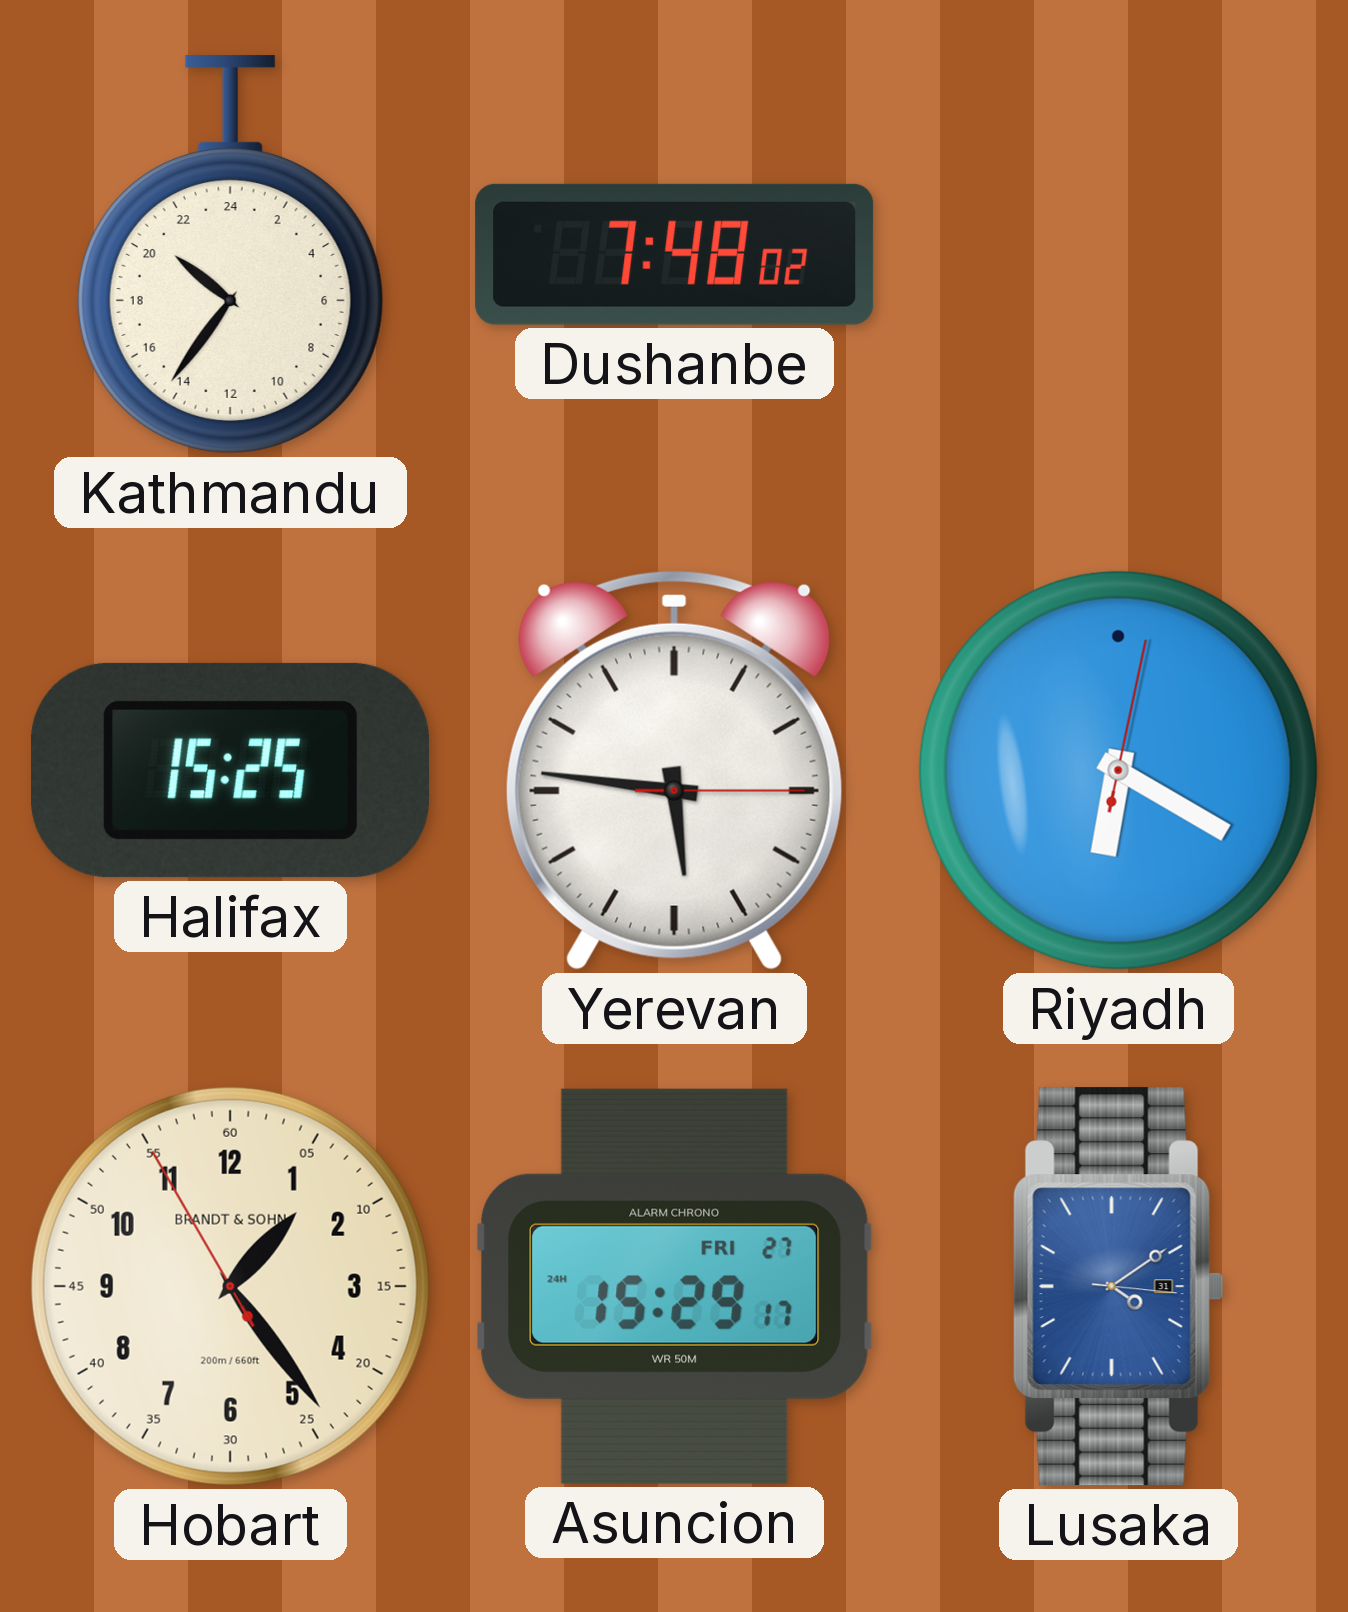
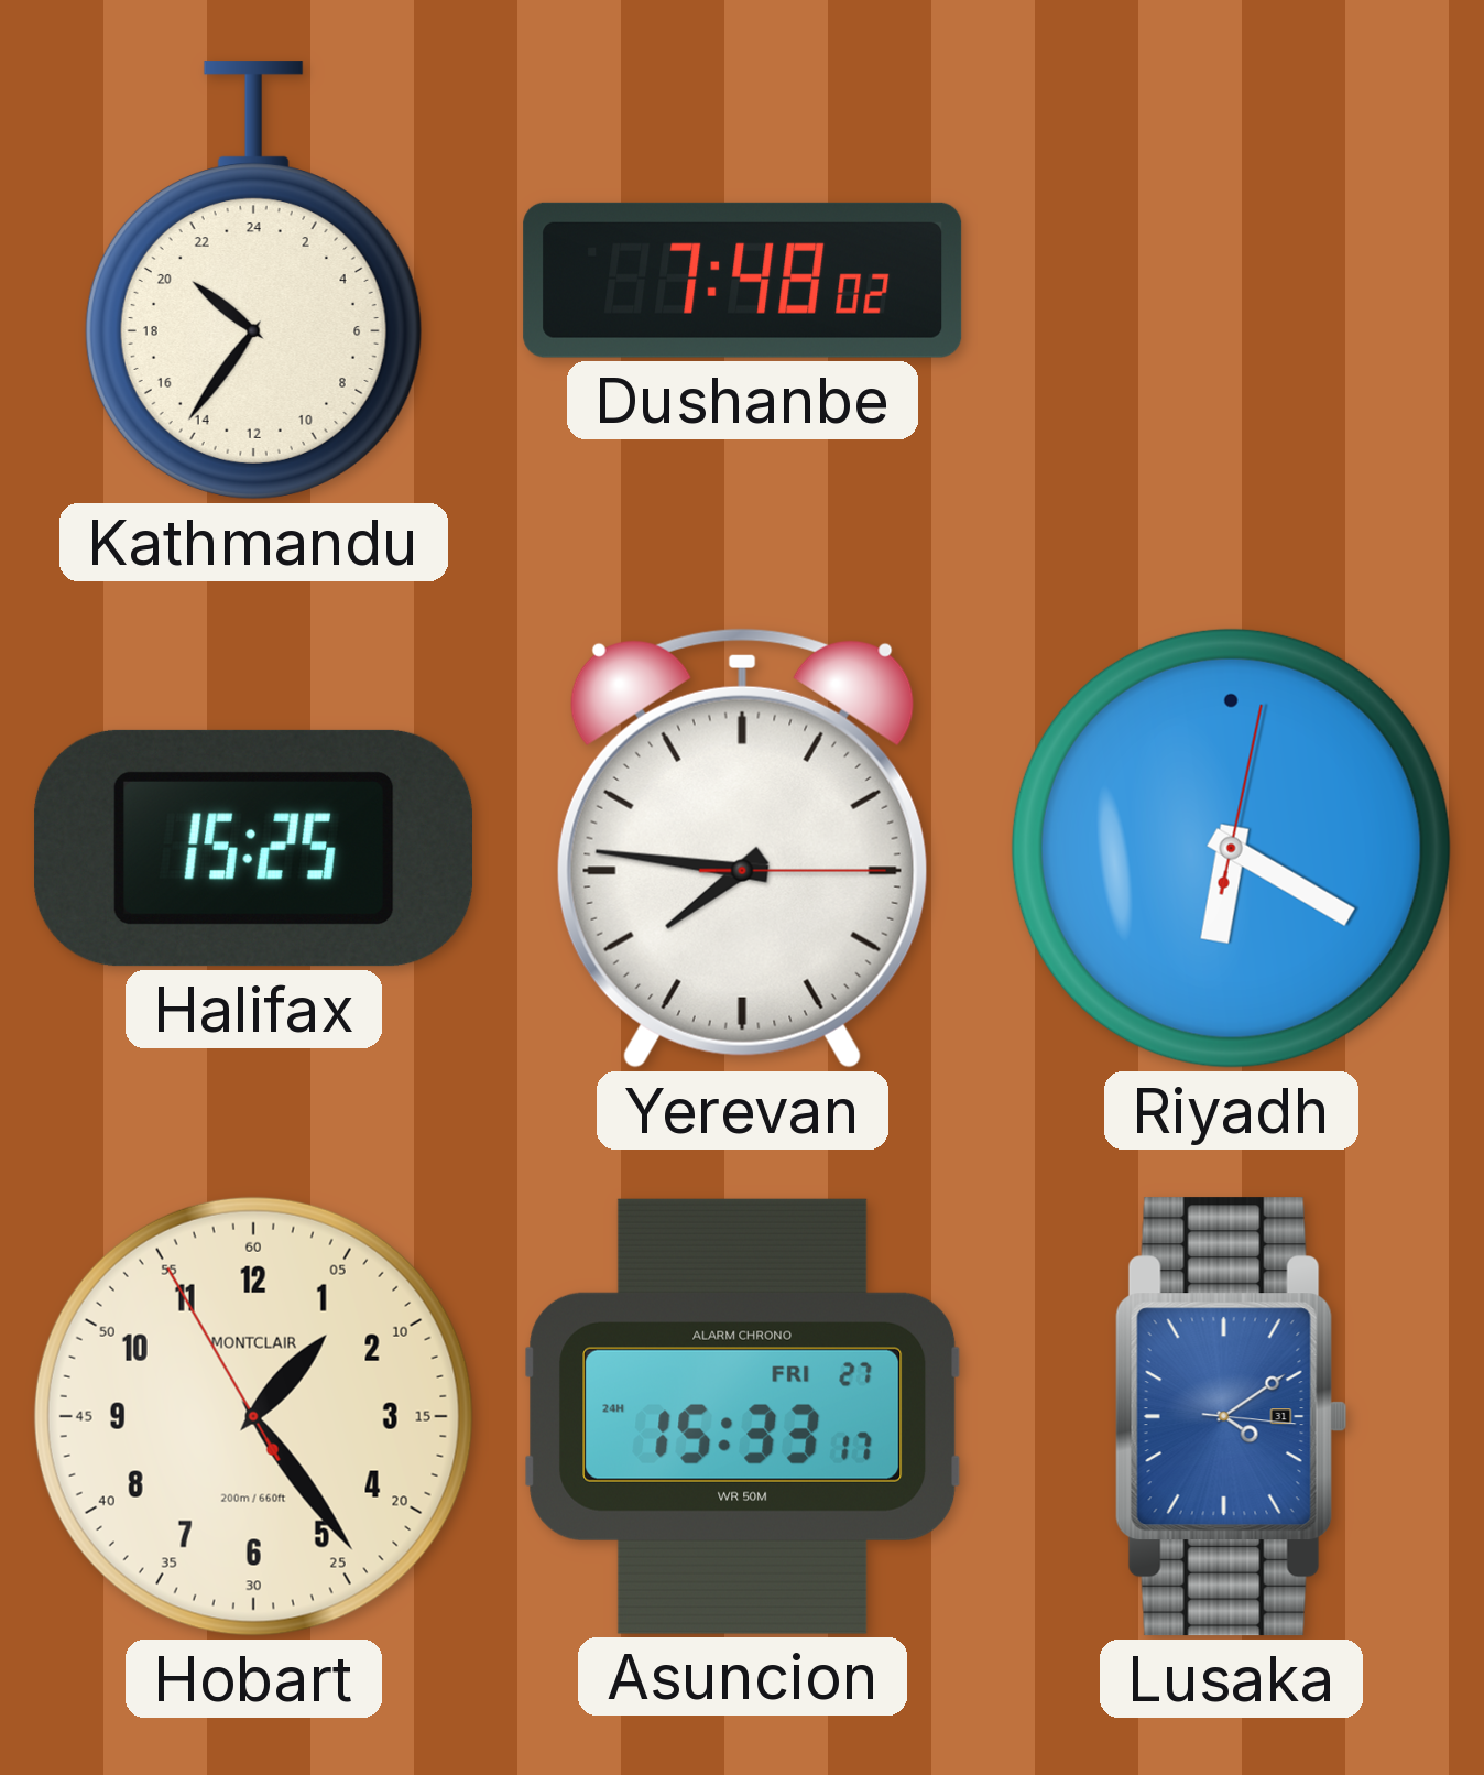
Yerevan: 5:46 -> 7:46
Hobart brand: BRANDT & SOHN -> MONTCLAIR
Asuncion: 15:29 -> 15:33
